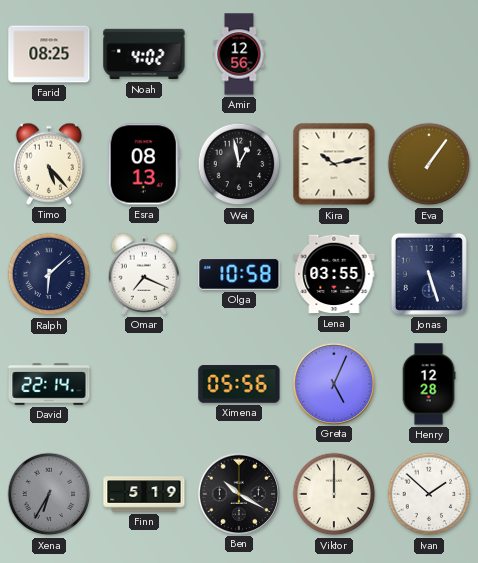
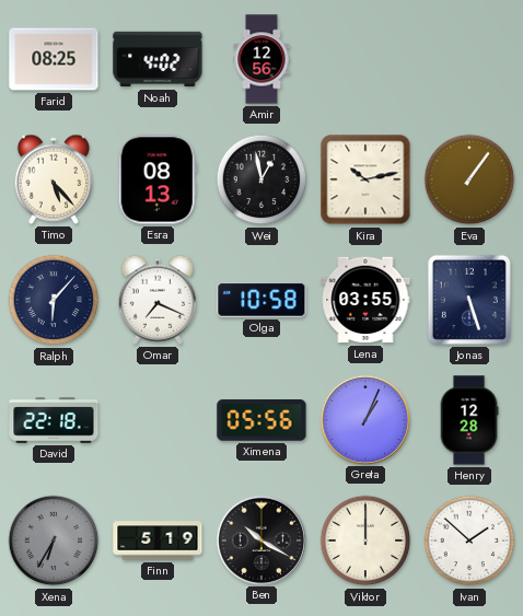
Ralph: 6:08 -> 6:07
David: 22:14 -> 22:18
Greta: 5:04 -> 1:04
